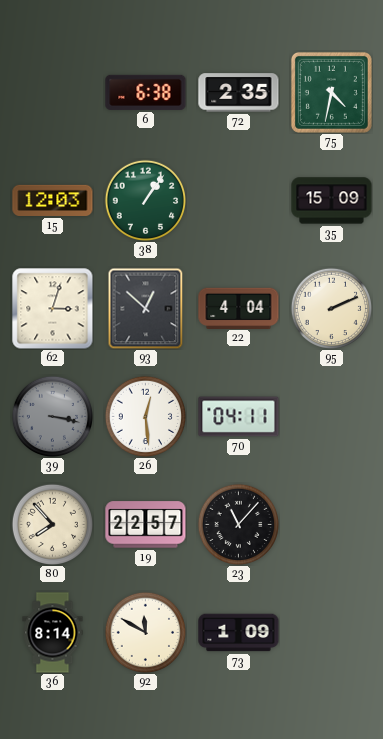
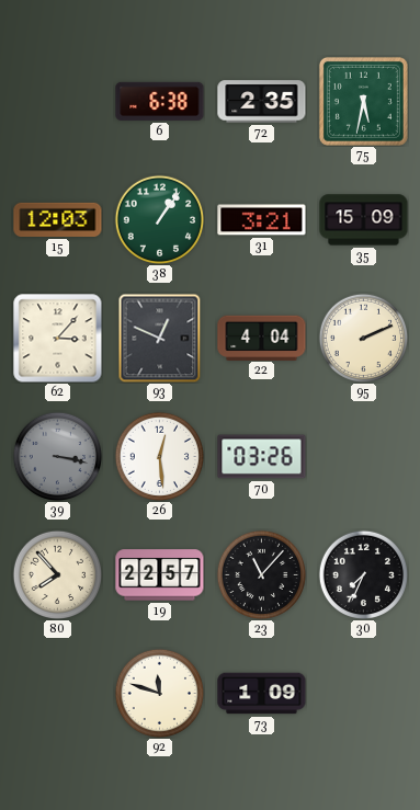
75: 4:32 -> 5:32
31: none -> 3:21
62: 3:03 -> 3:07
93: 12:52 -> 12:49
70: 04:11 -> 03:26
30: none -> 7:34
36: 8:14 -> none
92: 11:50 -> 11:48
